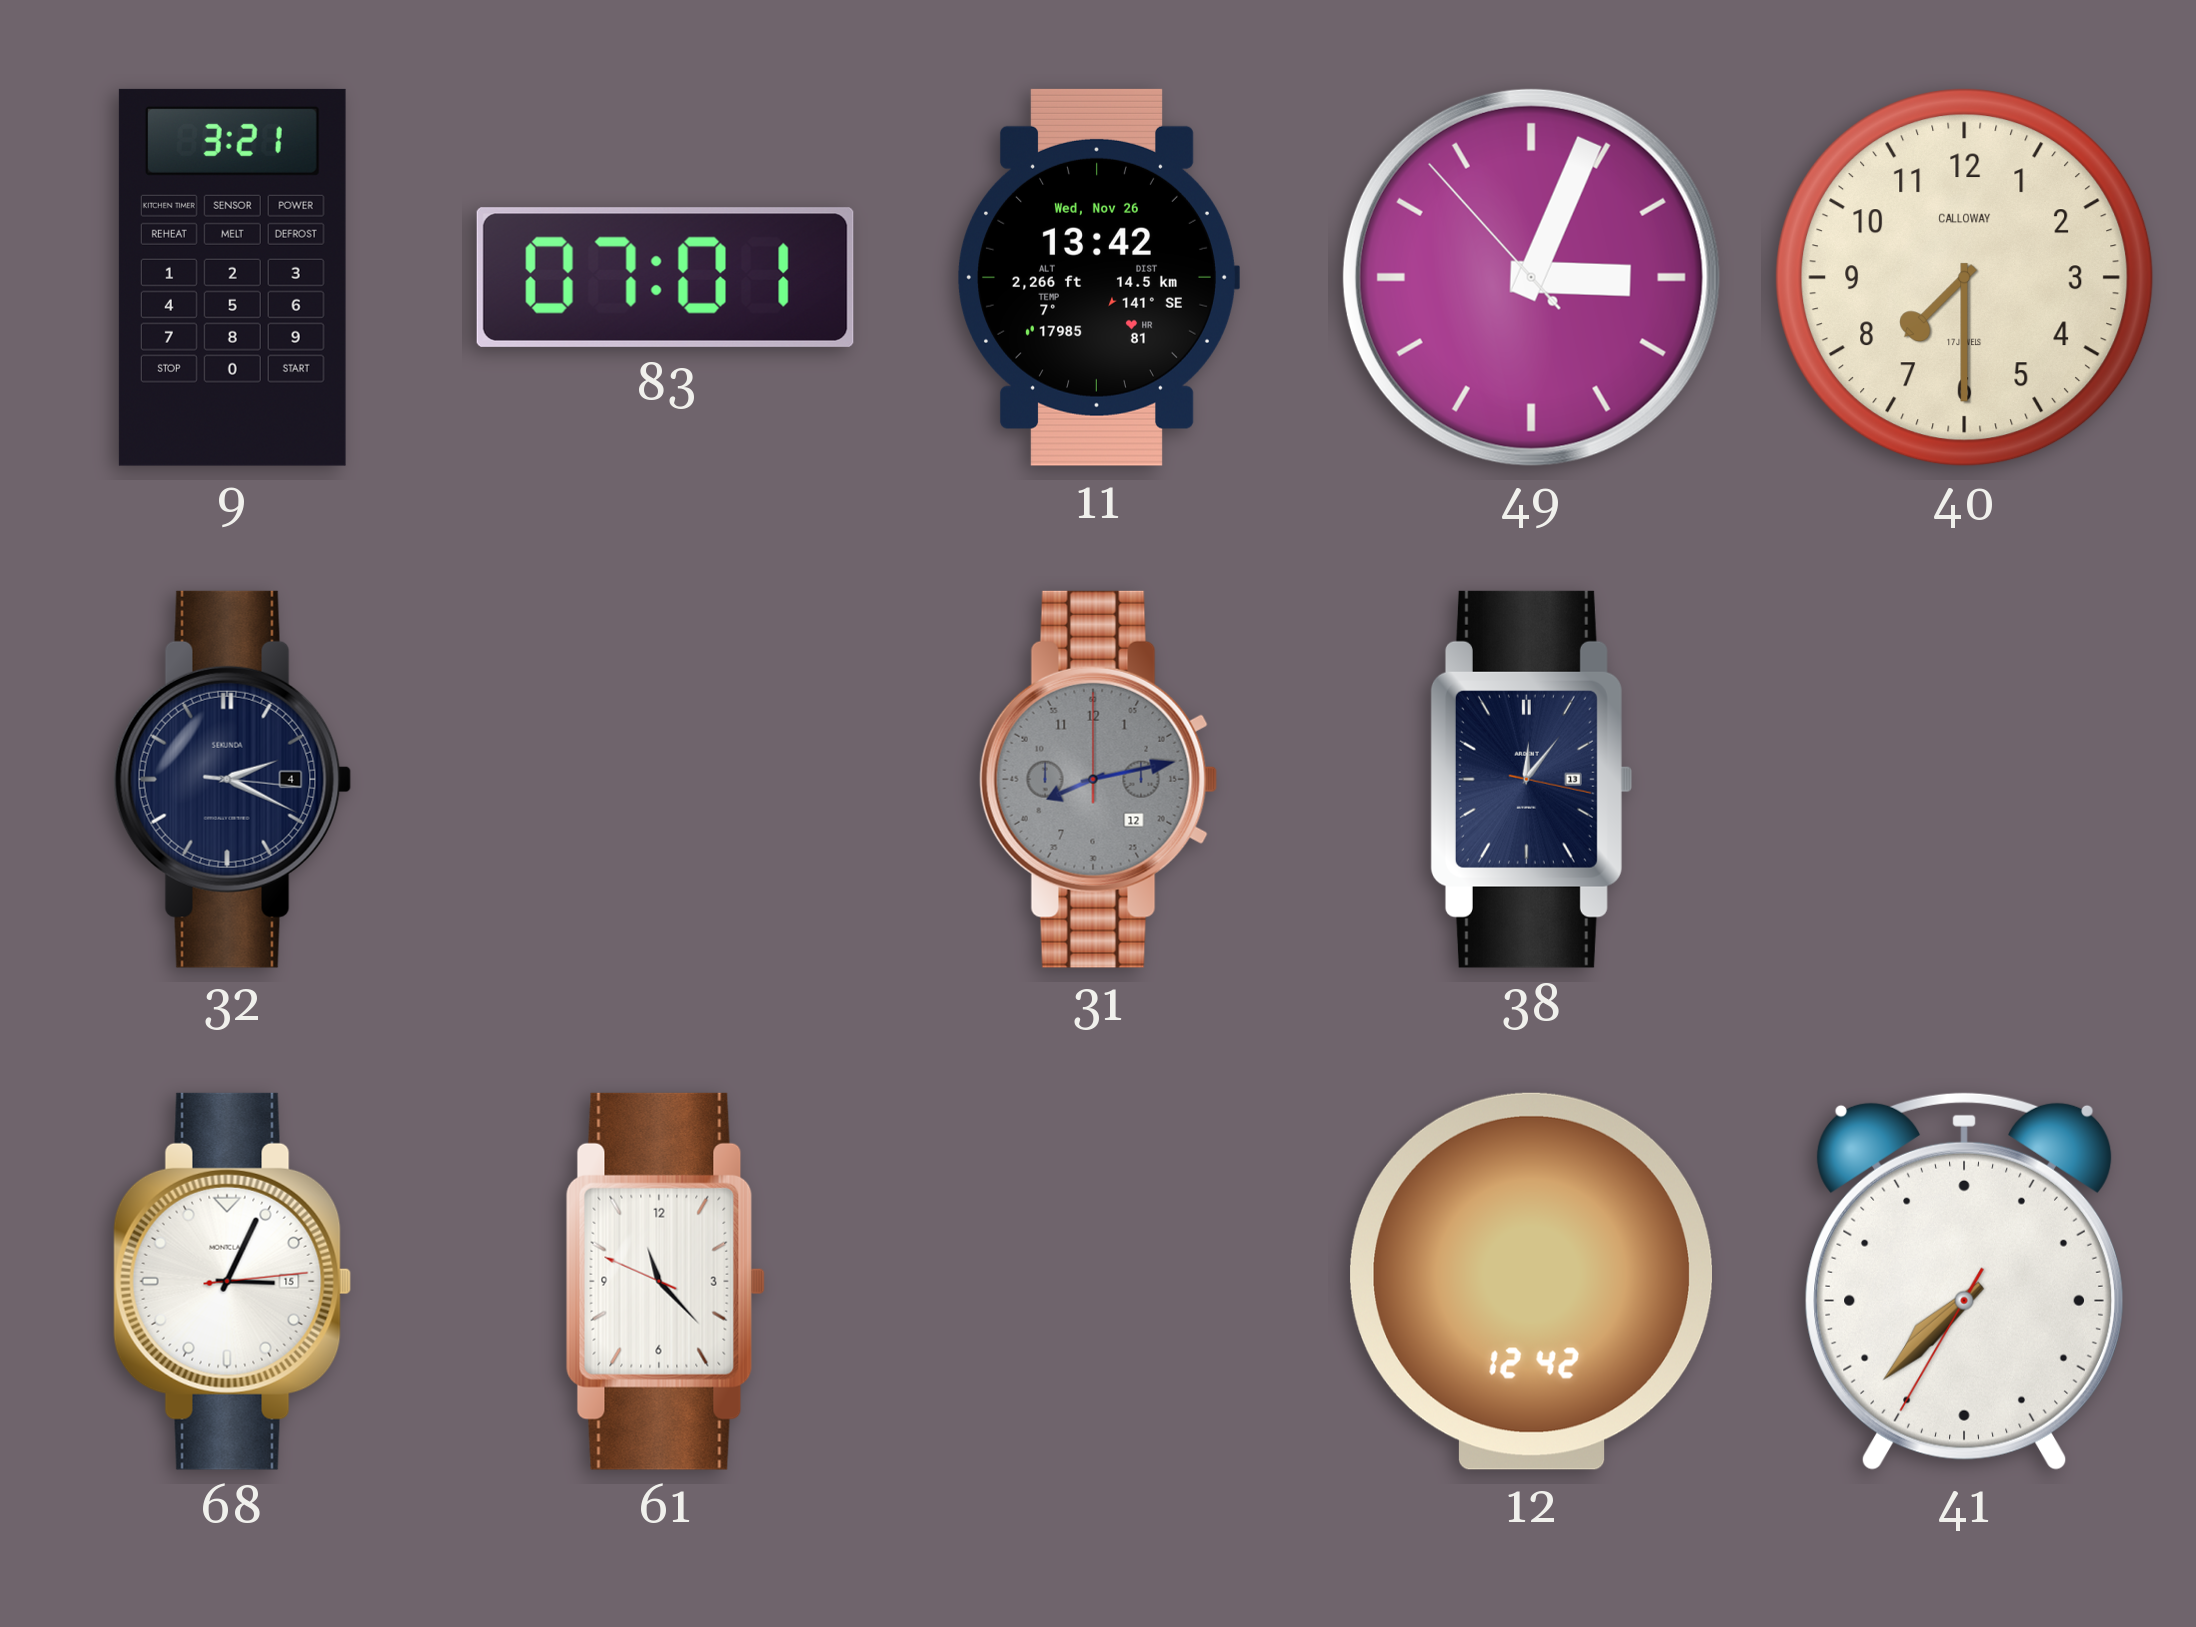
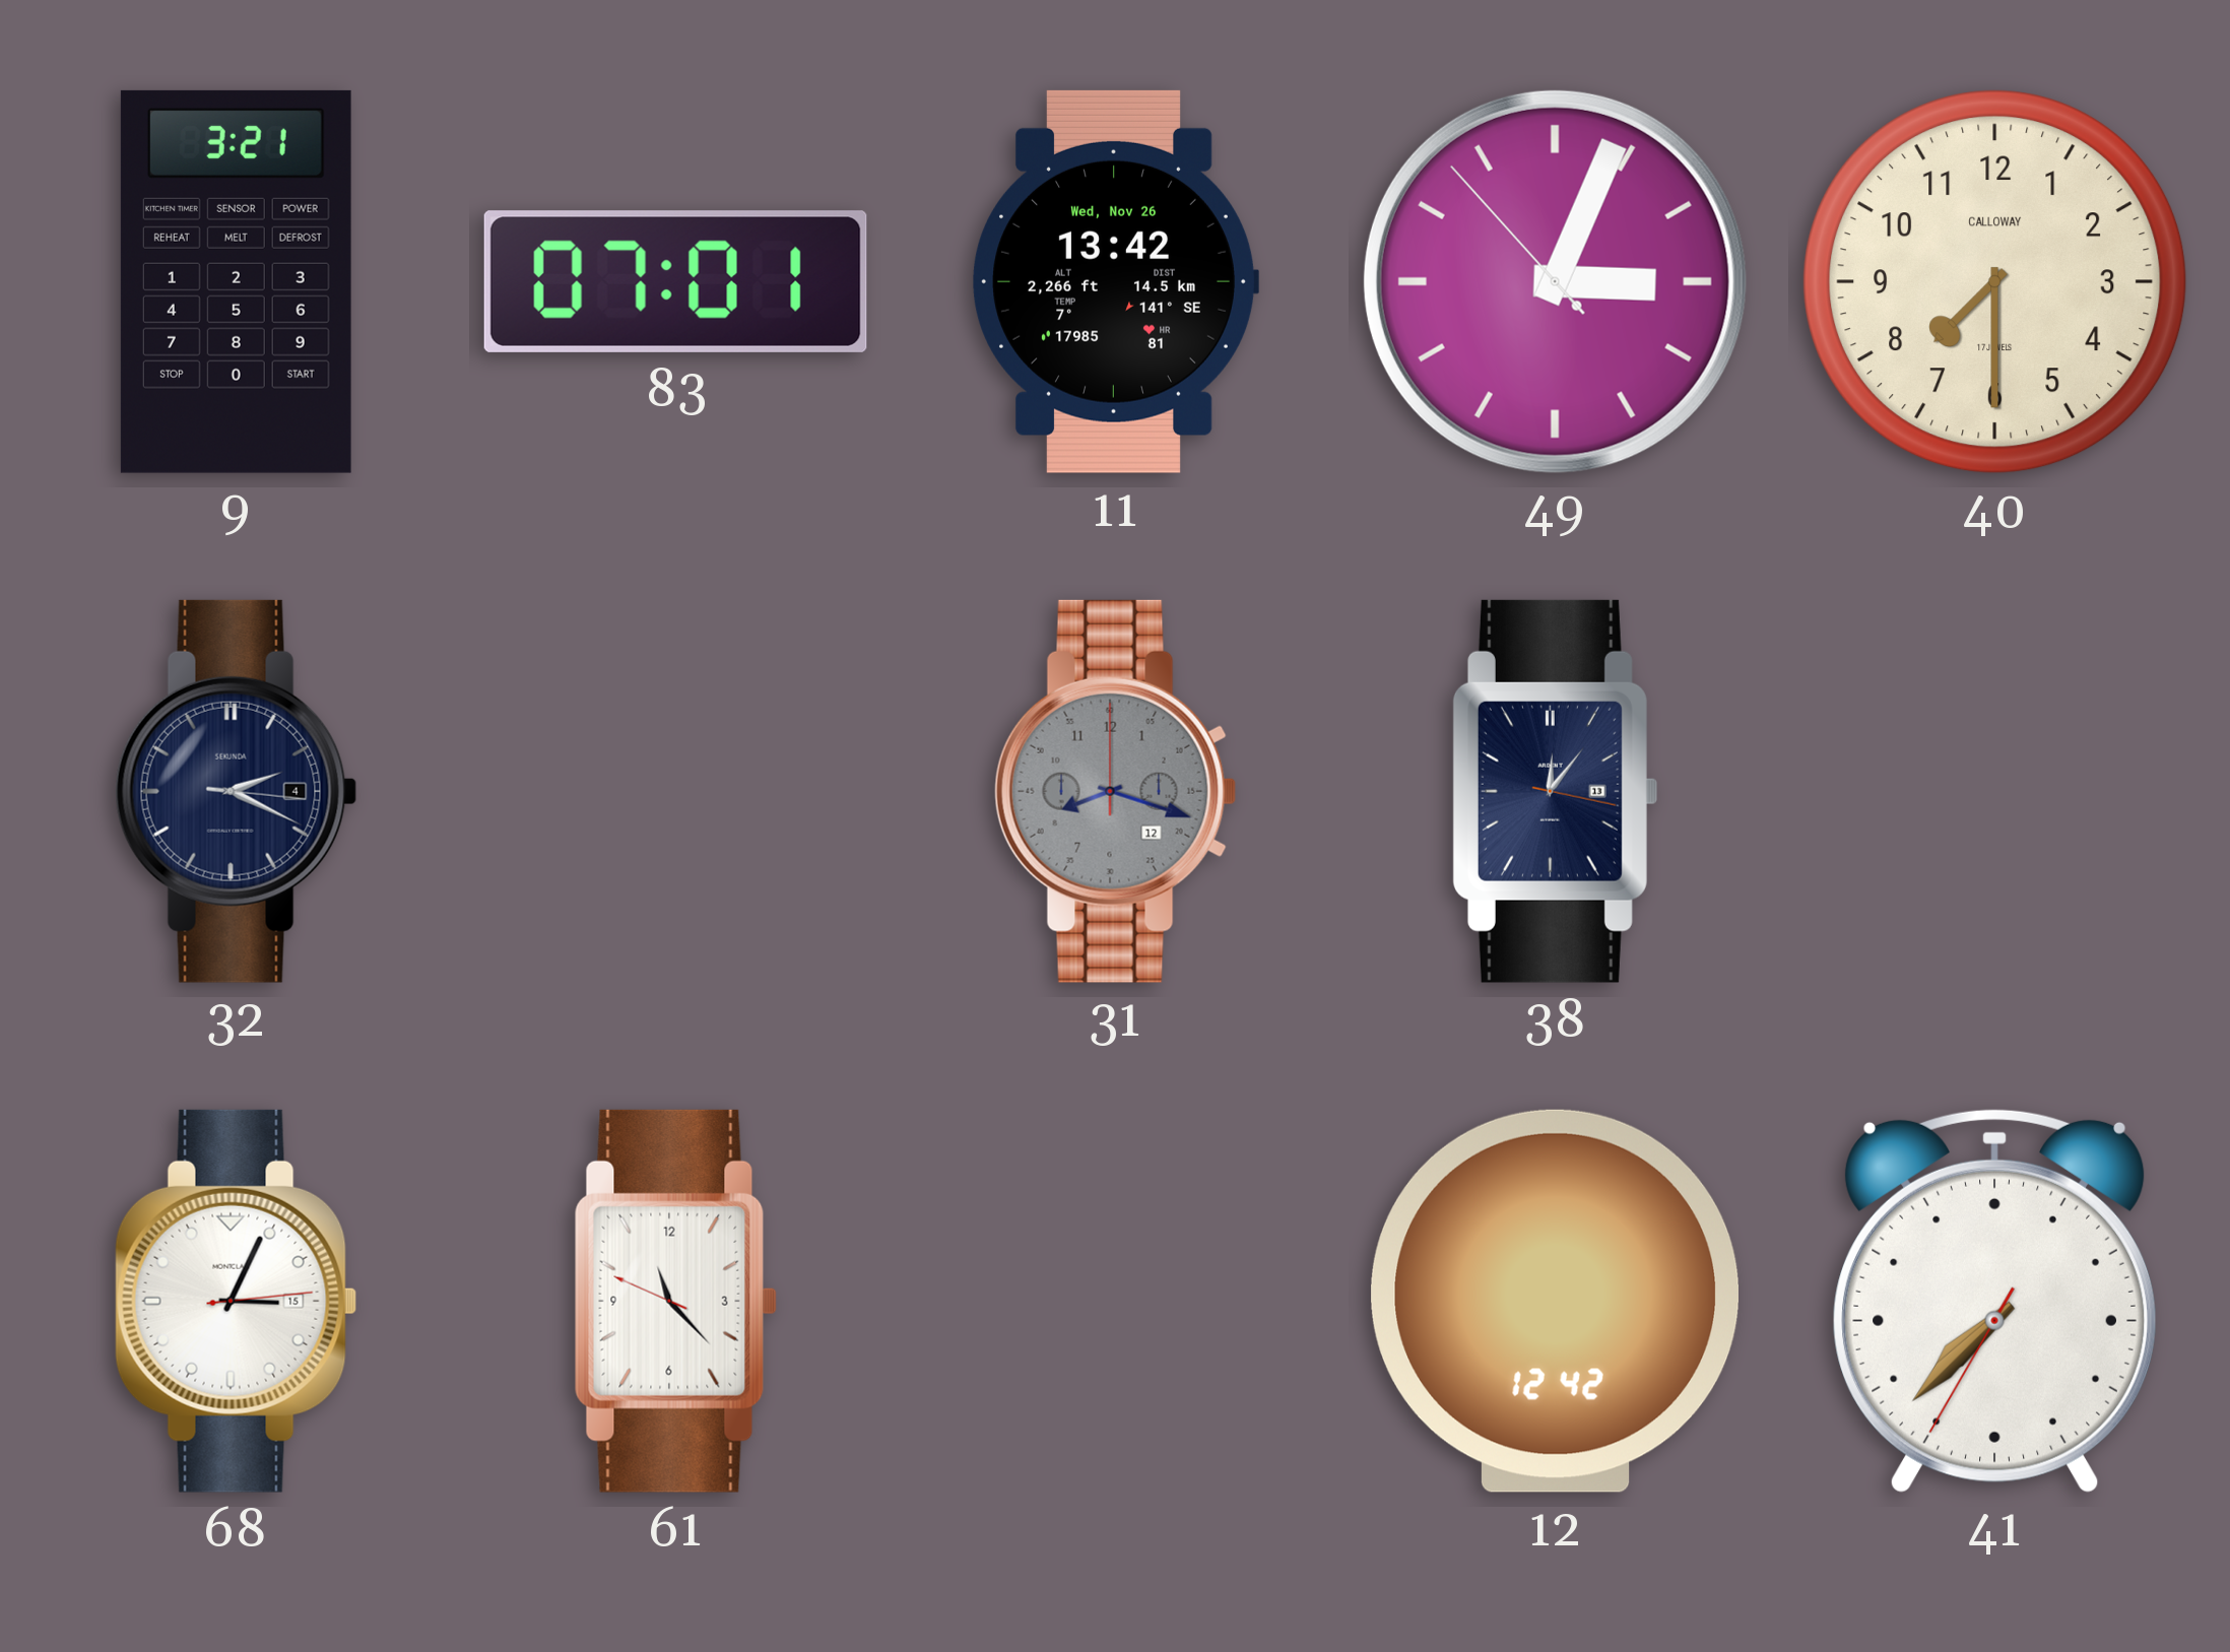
31: 8:13 -> 8:18
